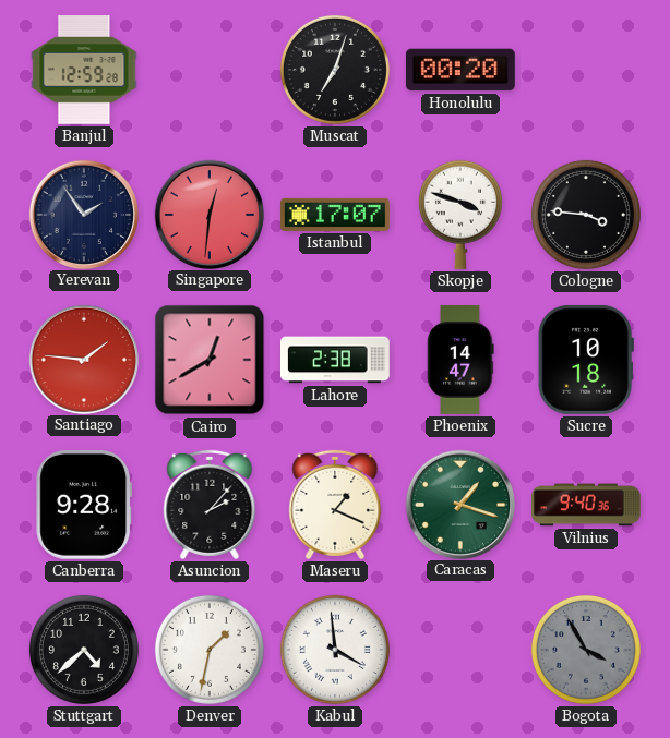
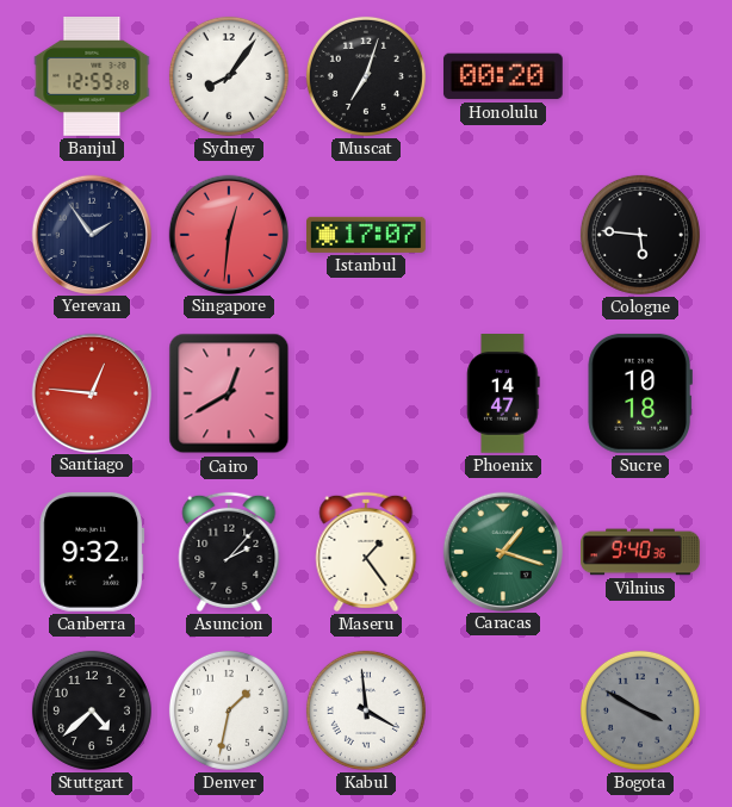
Sydney: none -> 8:06
Skopje: 3:48 -> none
Cologne: 3:46 -> 5:46
Santiago: 1:46 -> 12:46
Lahore: 2:38 -> none
Canberra: 9:28 -> 9:32
Maseru: 1:19 -> 1:24
Bogota: 3:55 -> 3:50
